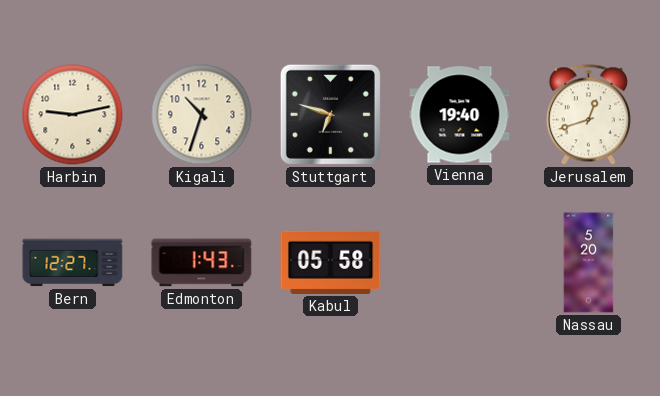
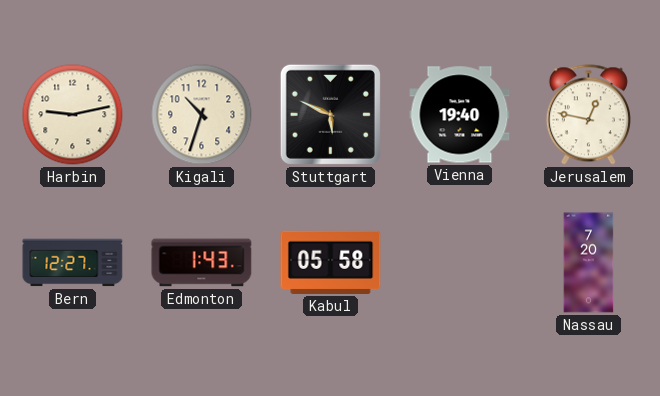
Stuttgart: 6:48 -> 5:49
Jerusalem: 12:42 -> 12:47
Nassau: 5:20 -> 7:20
